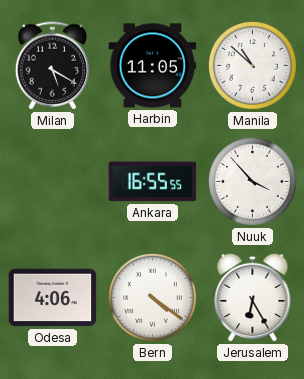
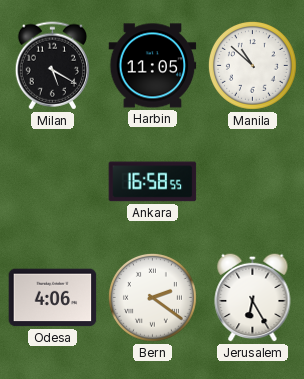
Ankara: 16:55 -> 16:58
Nuuk: 3:53 -> none
Bern: 4:21 -> 2:21
